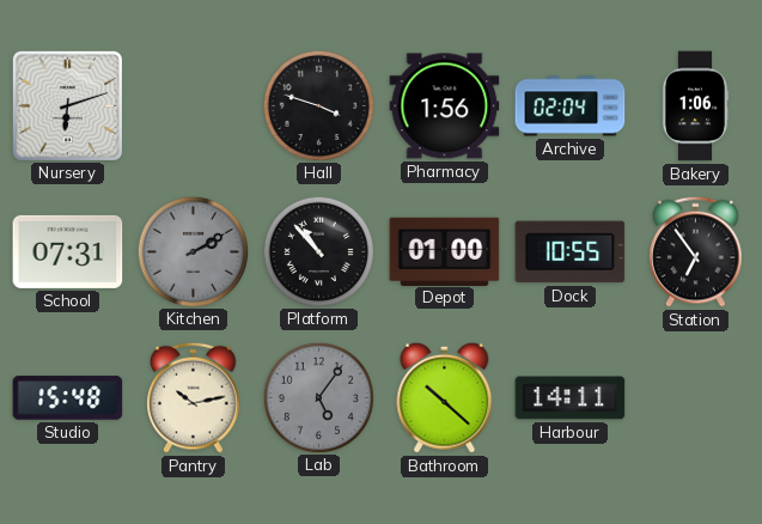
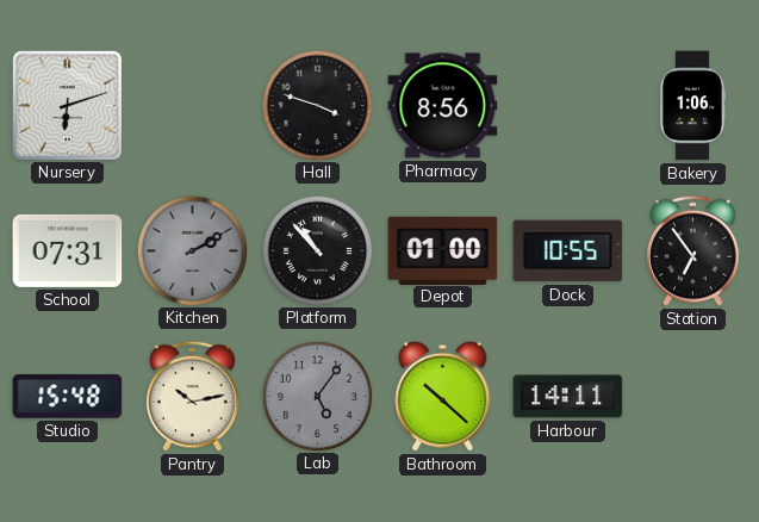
Pharmacy: 1:56 -> 8:56
Archive: 02:04 -> none
